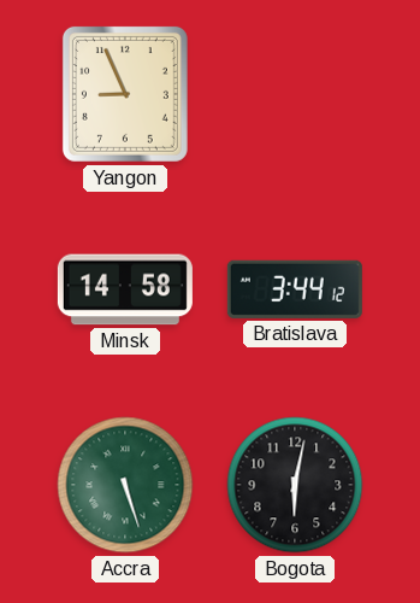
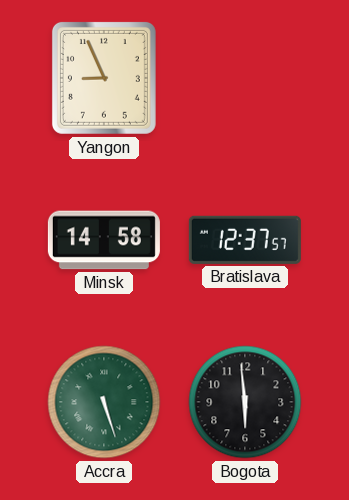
Bratislava: 3:44 -> 12:37
Bogota: 6:02 -> 5:59
